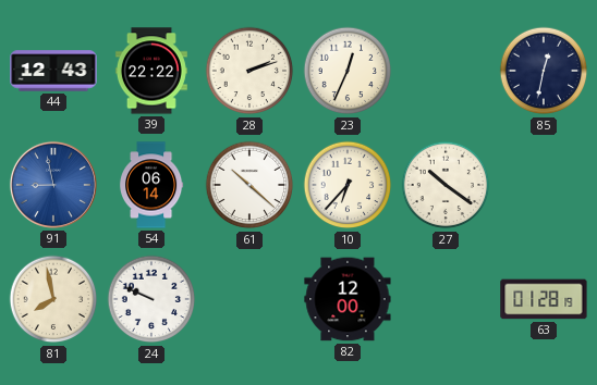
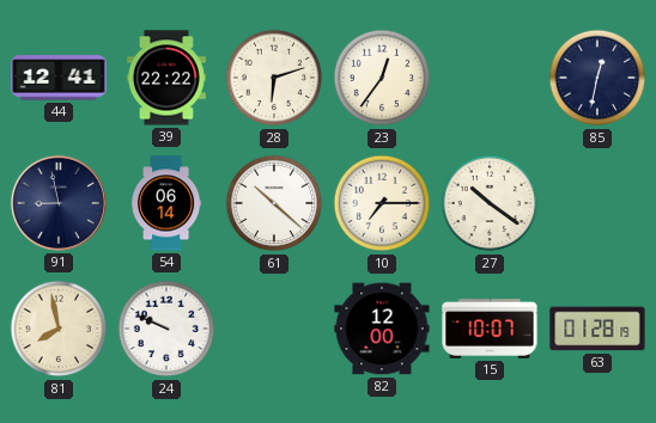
44: 12:43 -> 12:41
28: 2:12 -> 6:12
23: 12:34 -> 12:36
91 dial: blue -> navy
10: 6:37 -> 7:15
15: none -> 10:07
